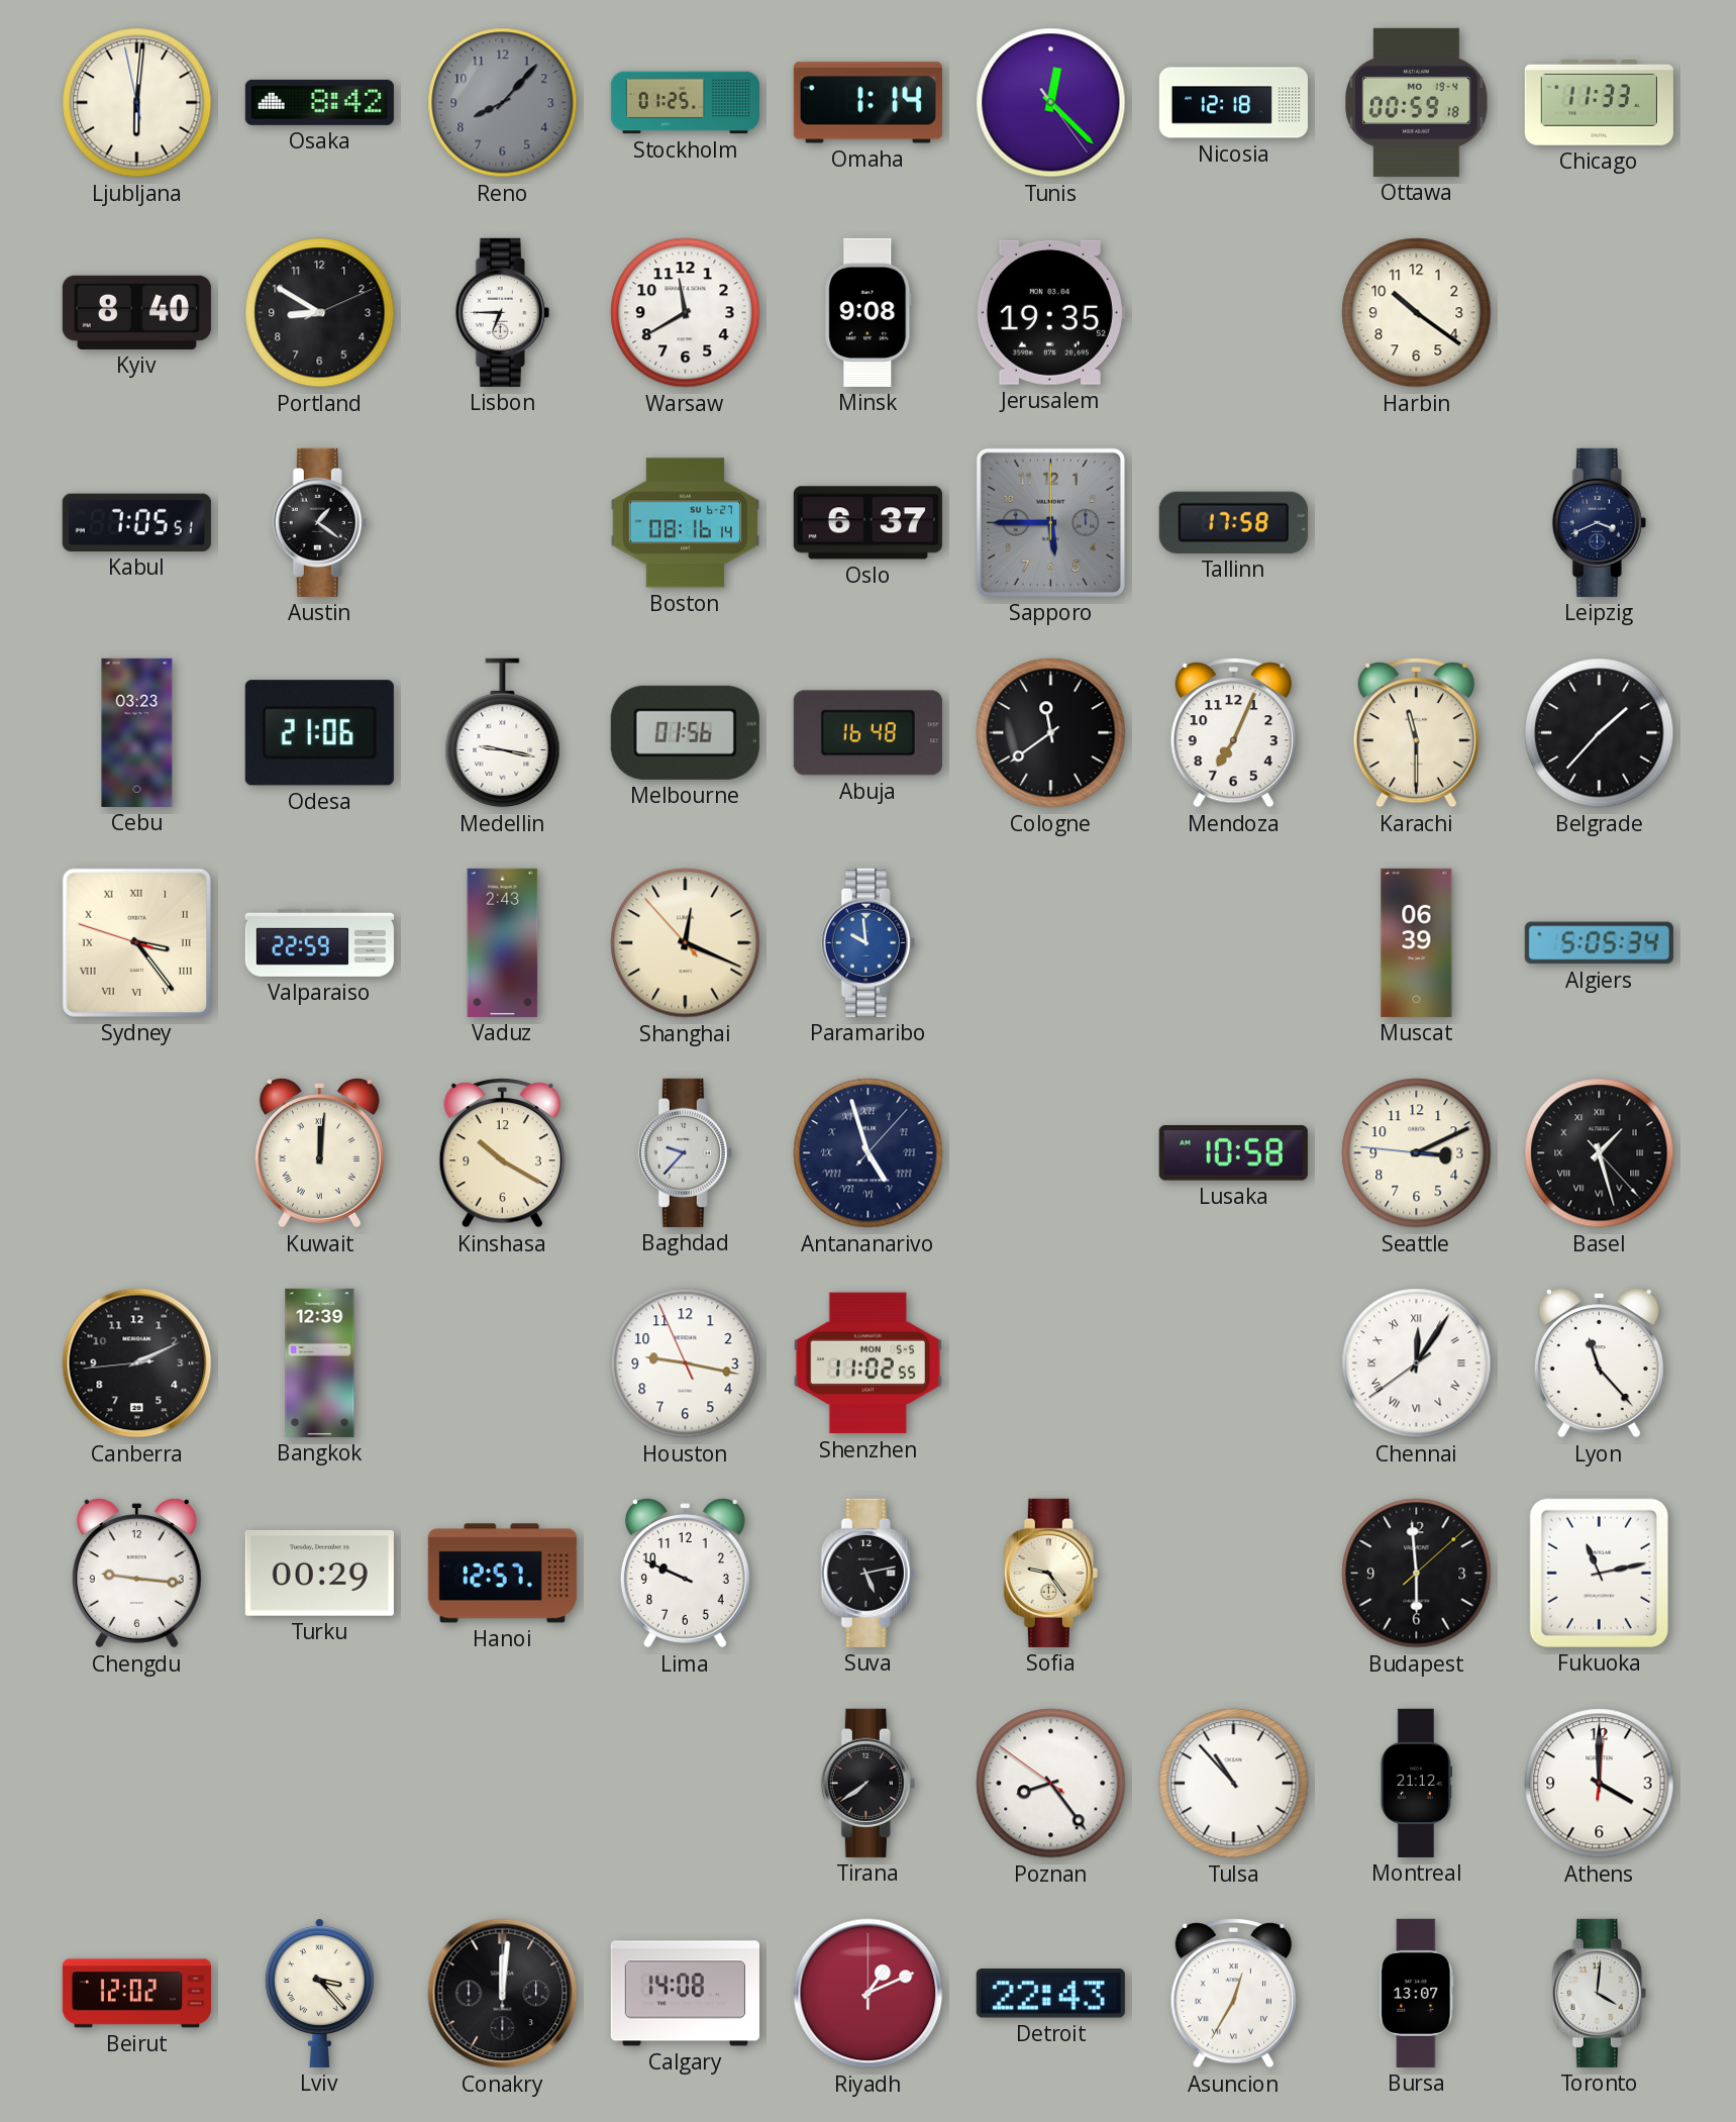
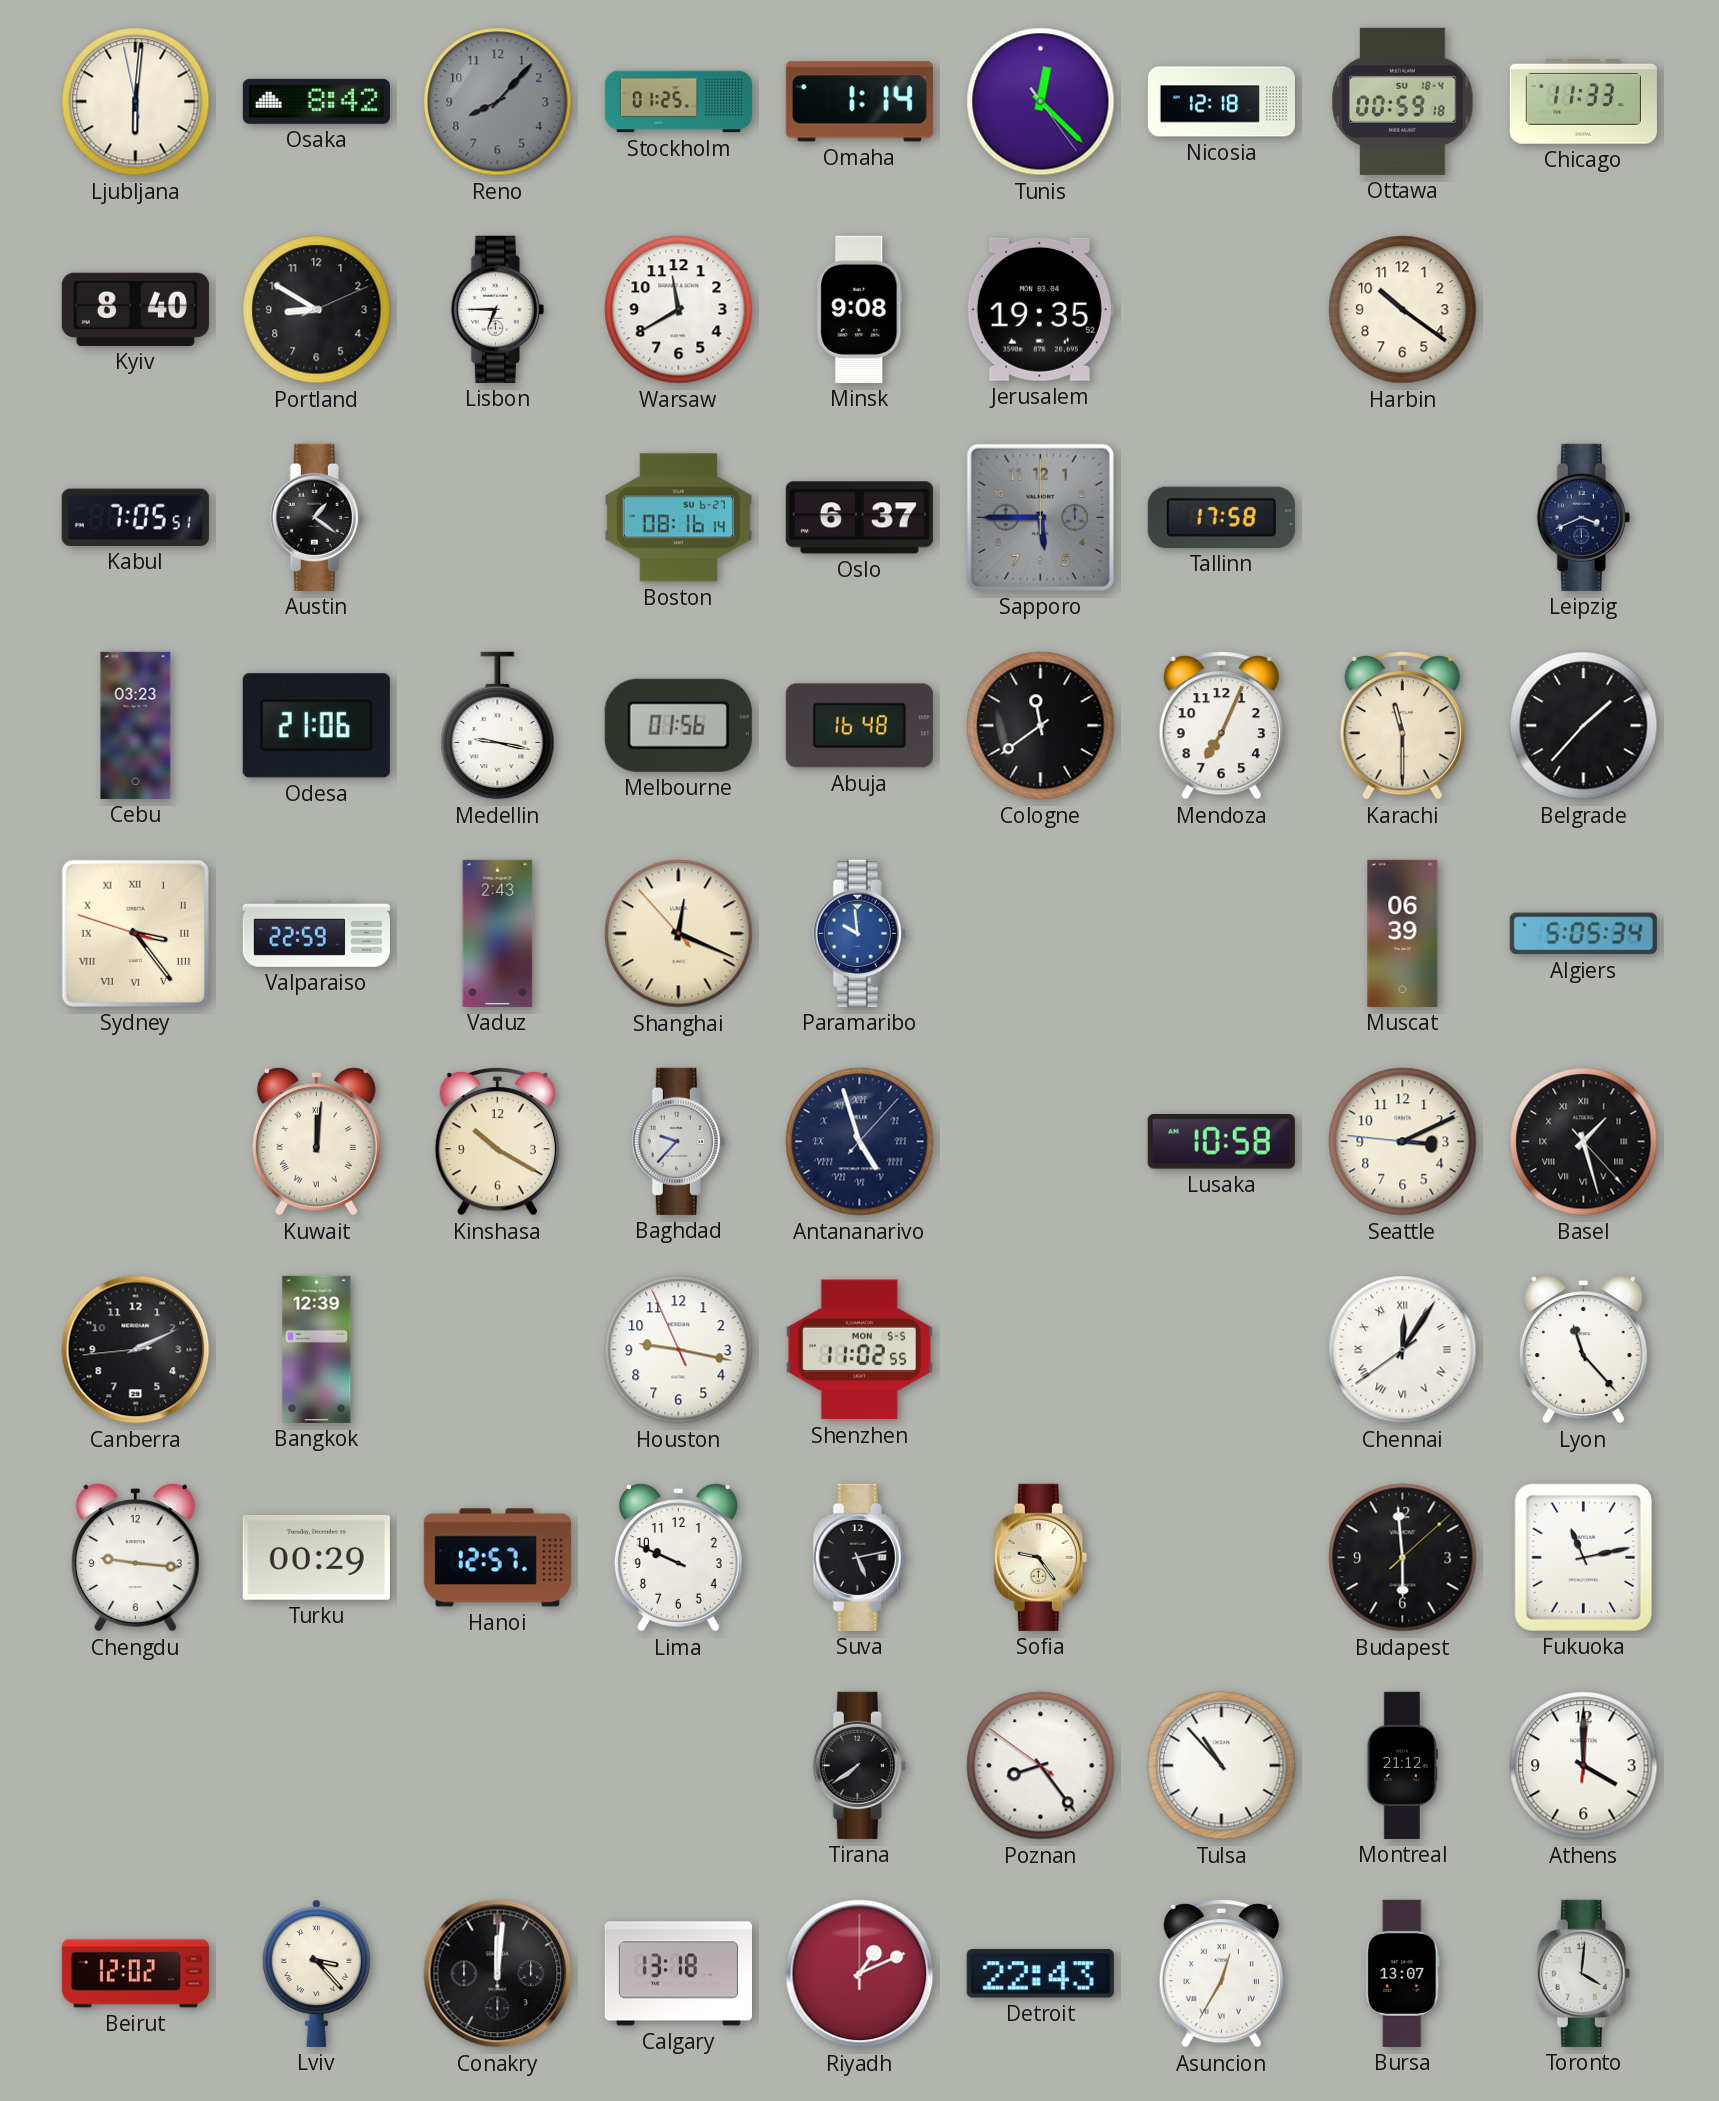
Ottawa date: MO 19-4 -> SU 18-4
Calgary: 14:08 -> 13:18
